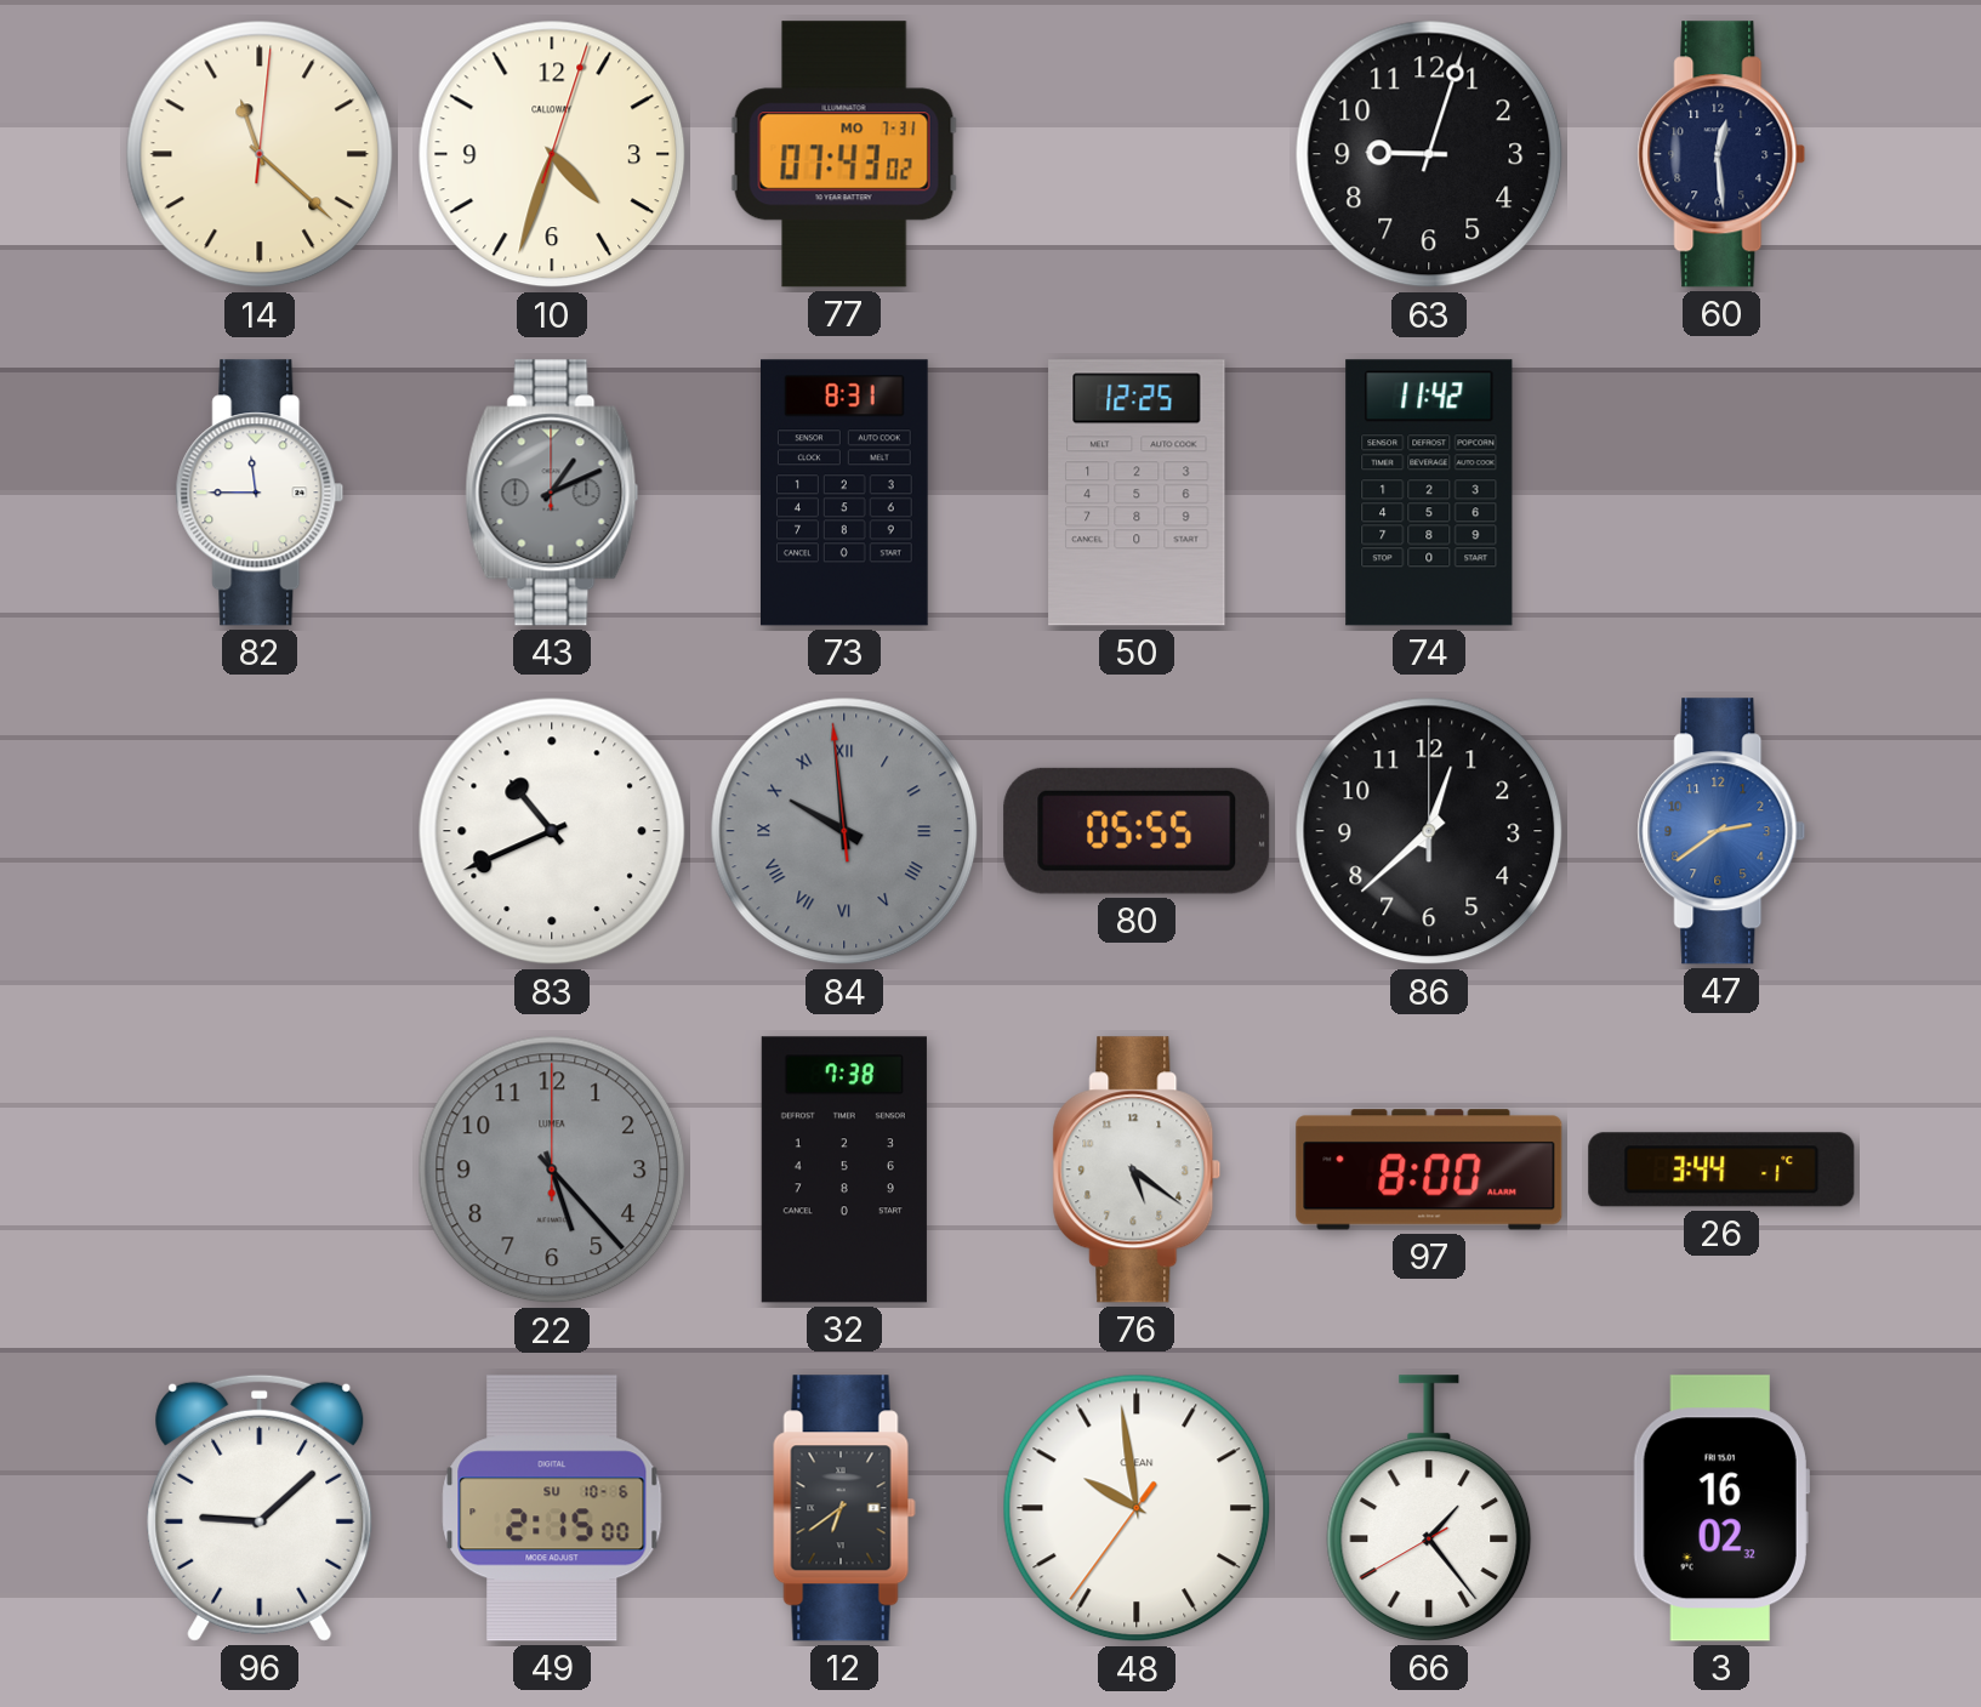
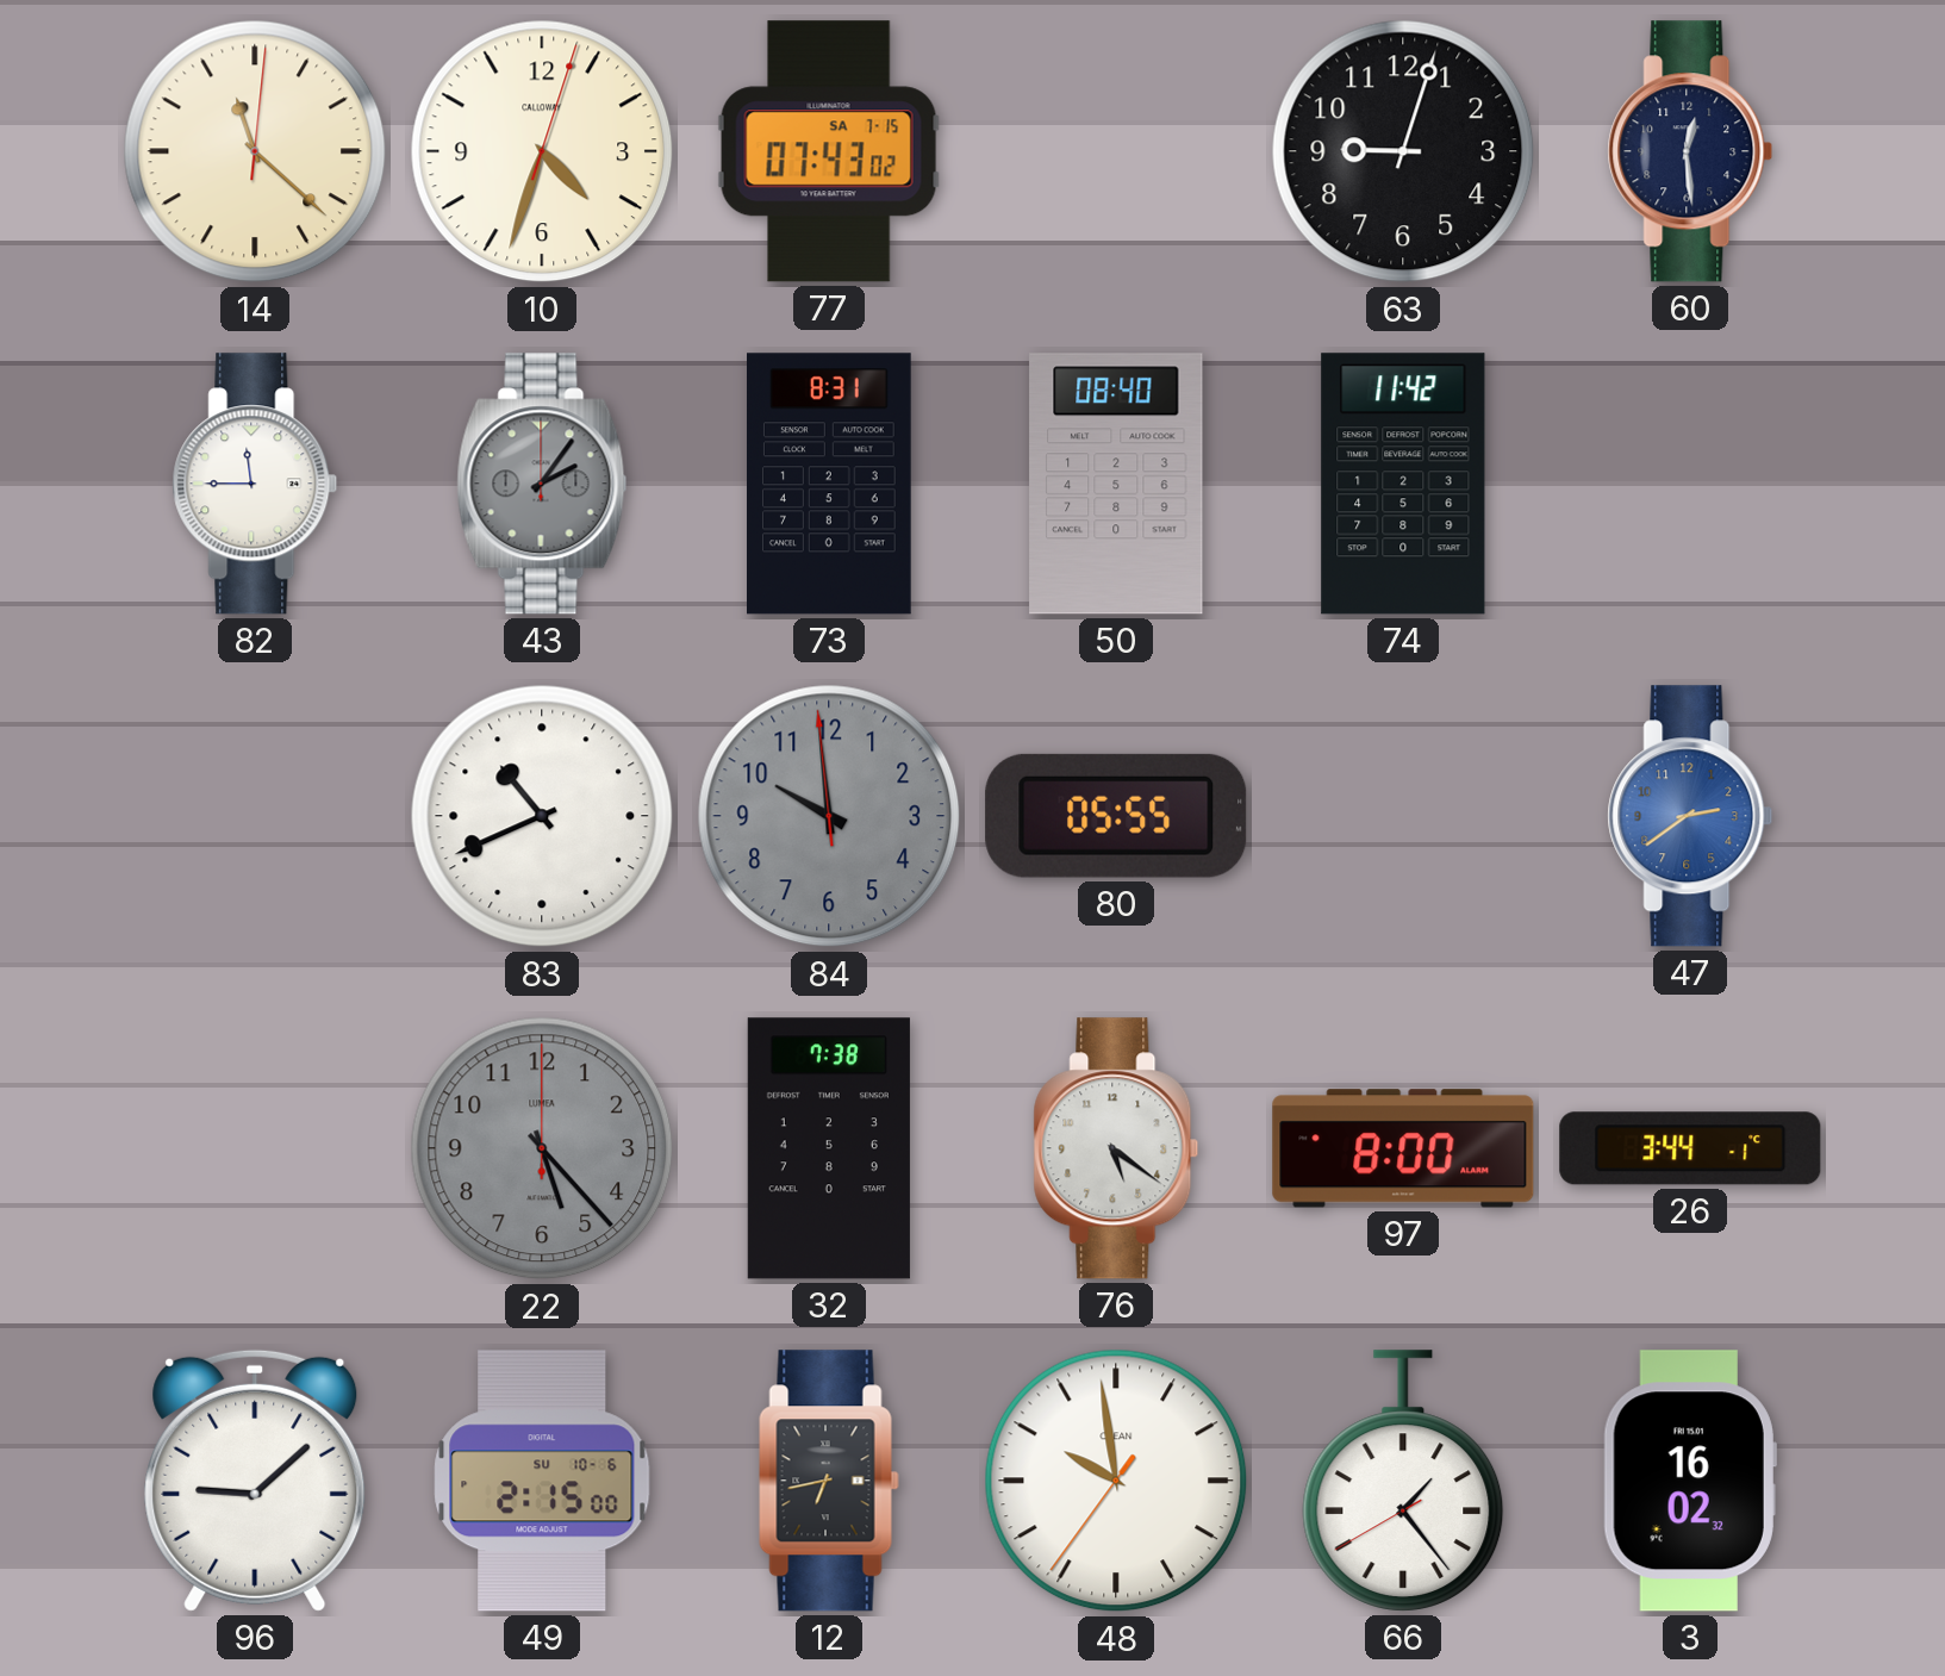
77 date: MO 7-31 -> SA 7-15
43: 1:11 -> 2:06
50: 12:25 -> 08:40
84 numerals: Roman -> Arabic
86: 12:38 -> none
12: 6:39 -> 6:43
